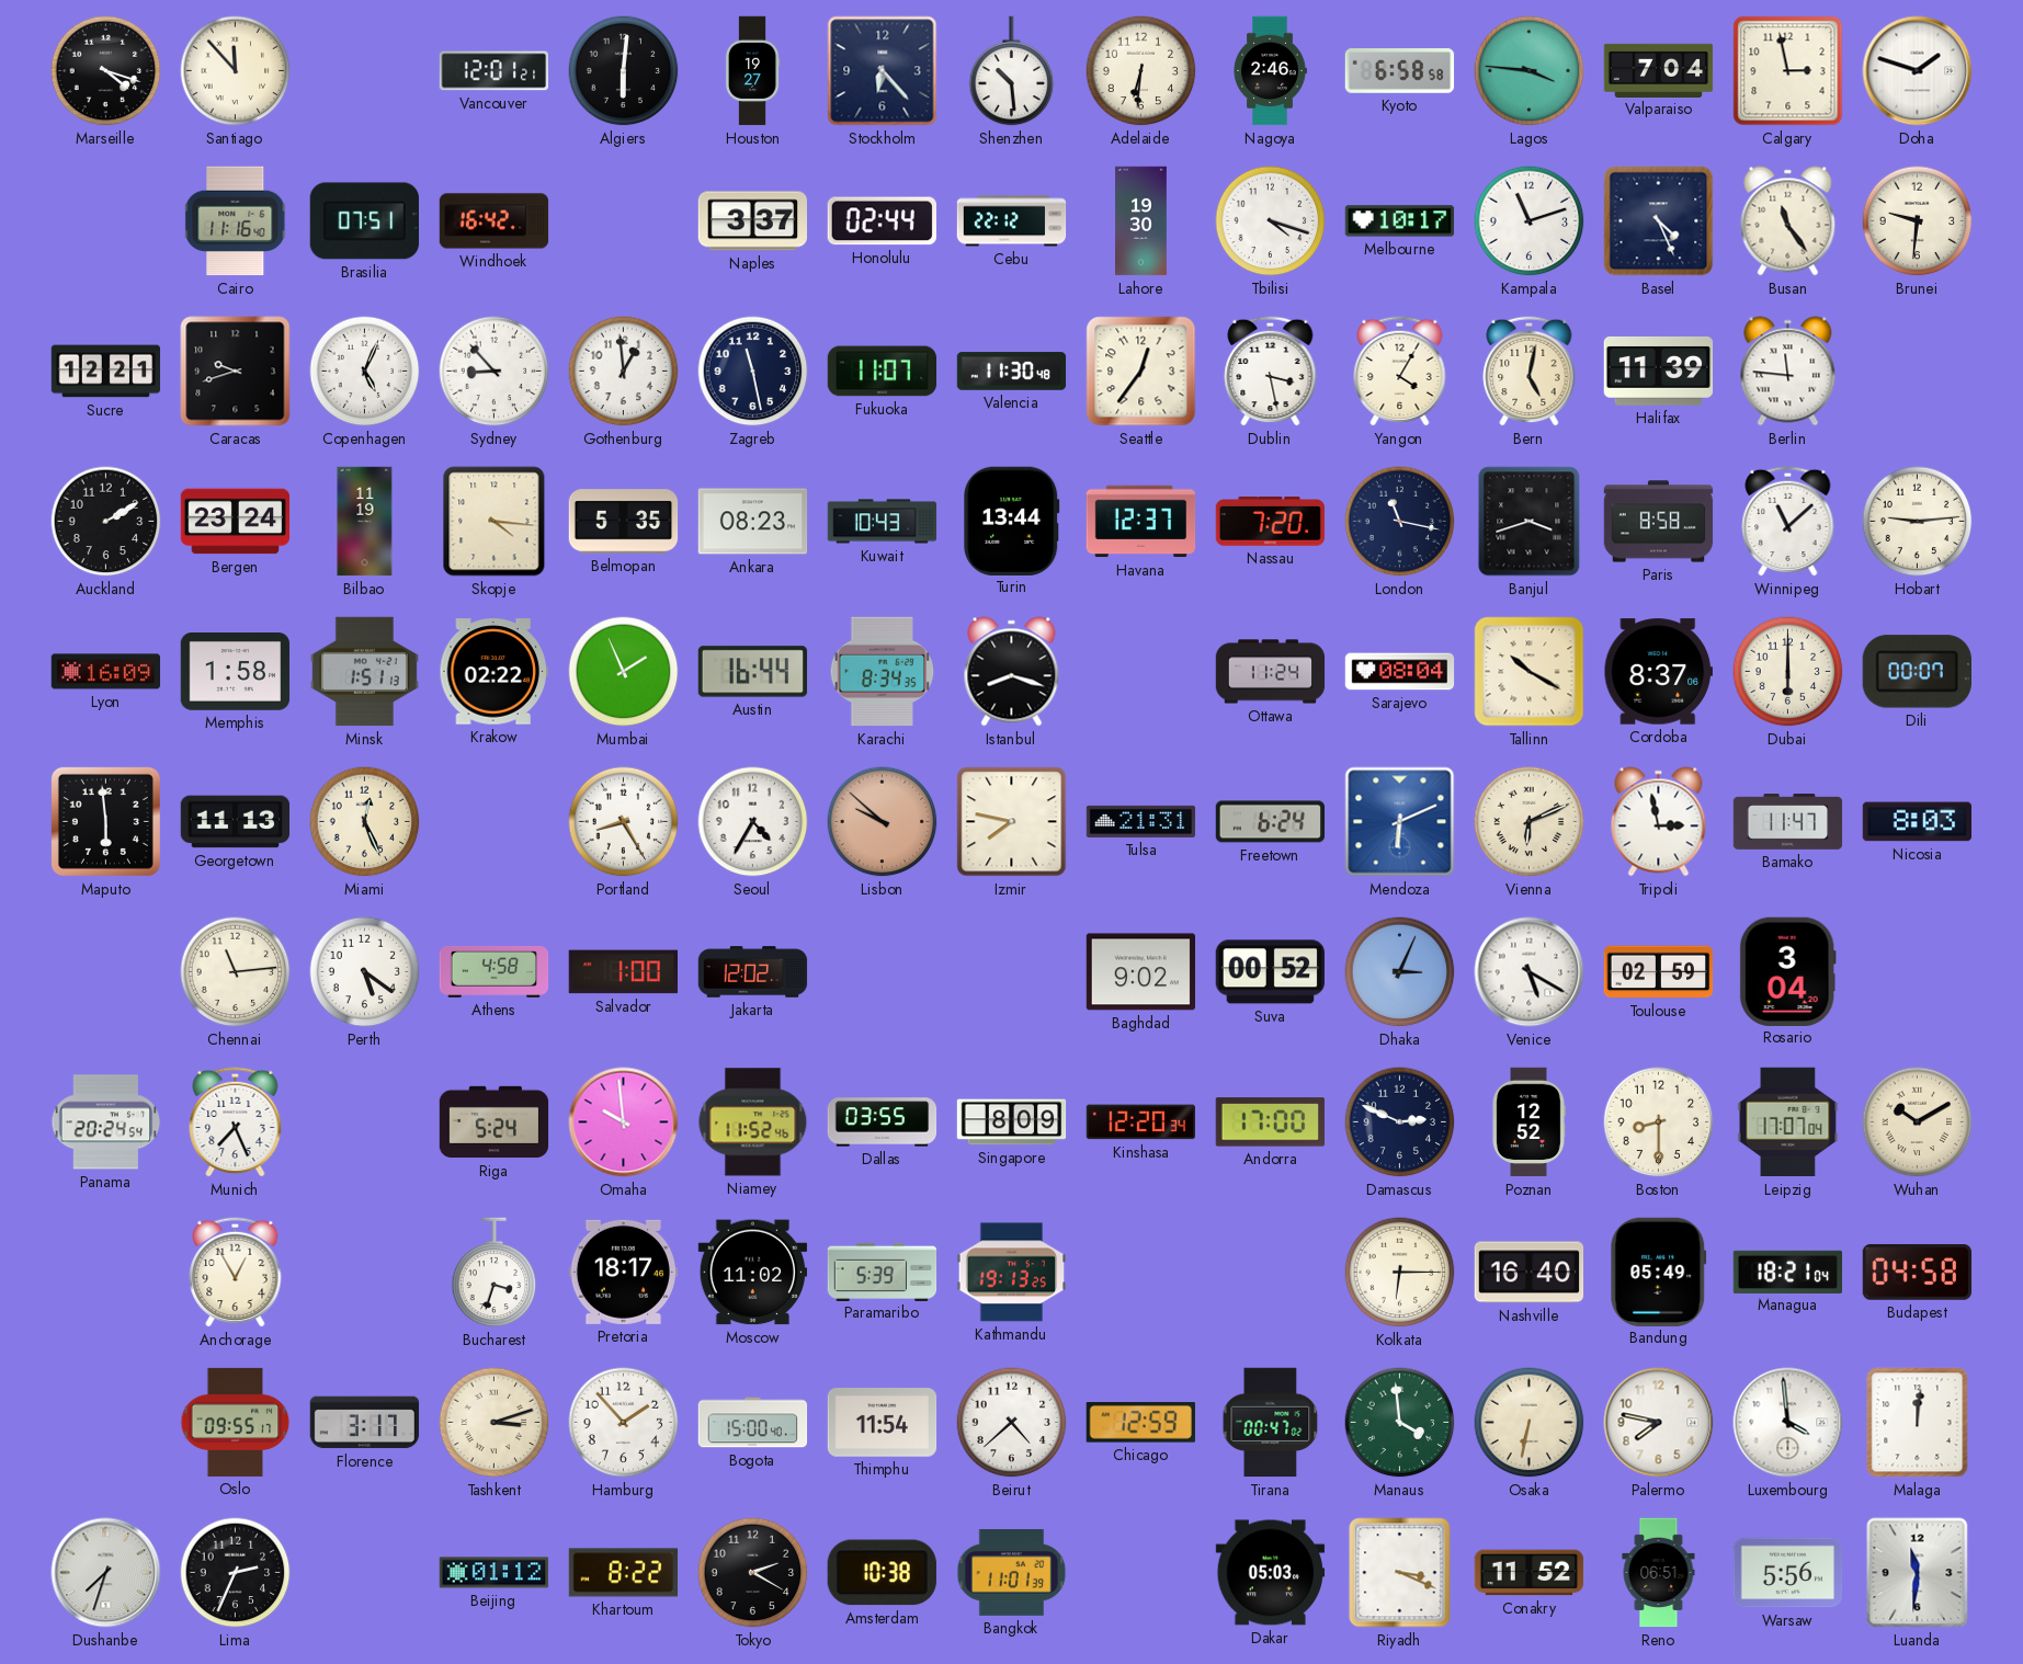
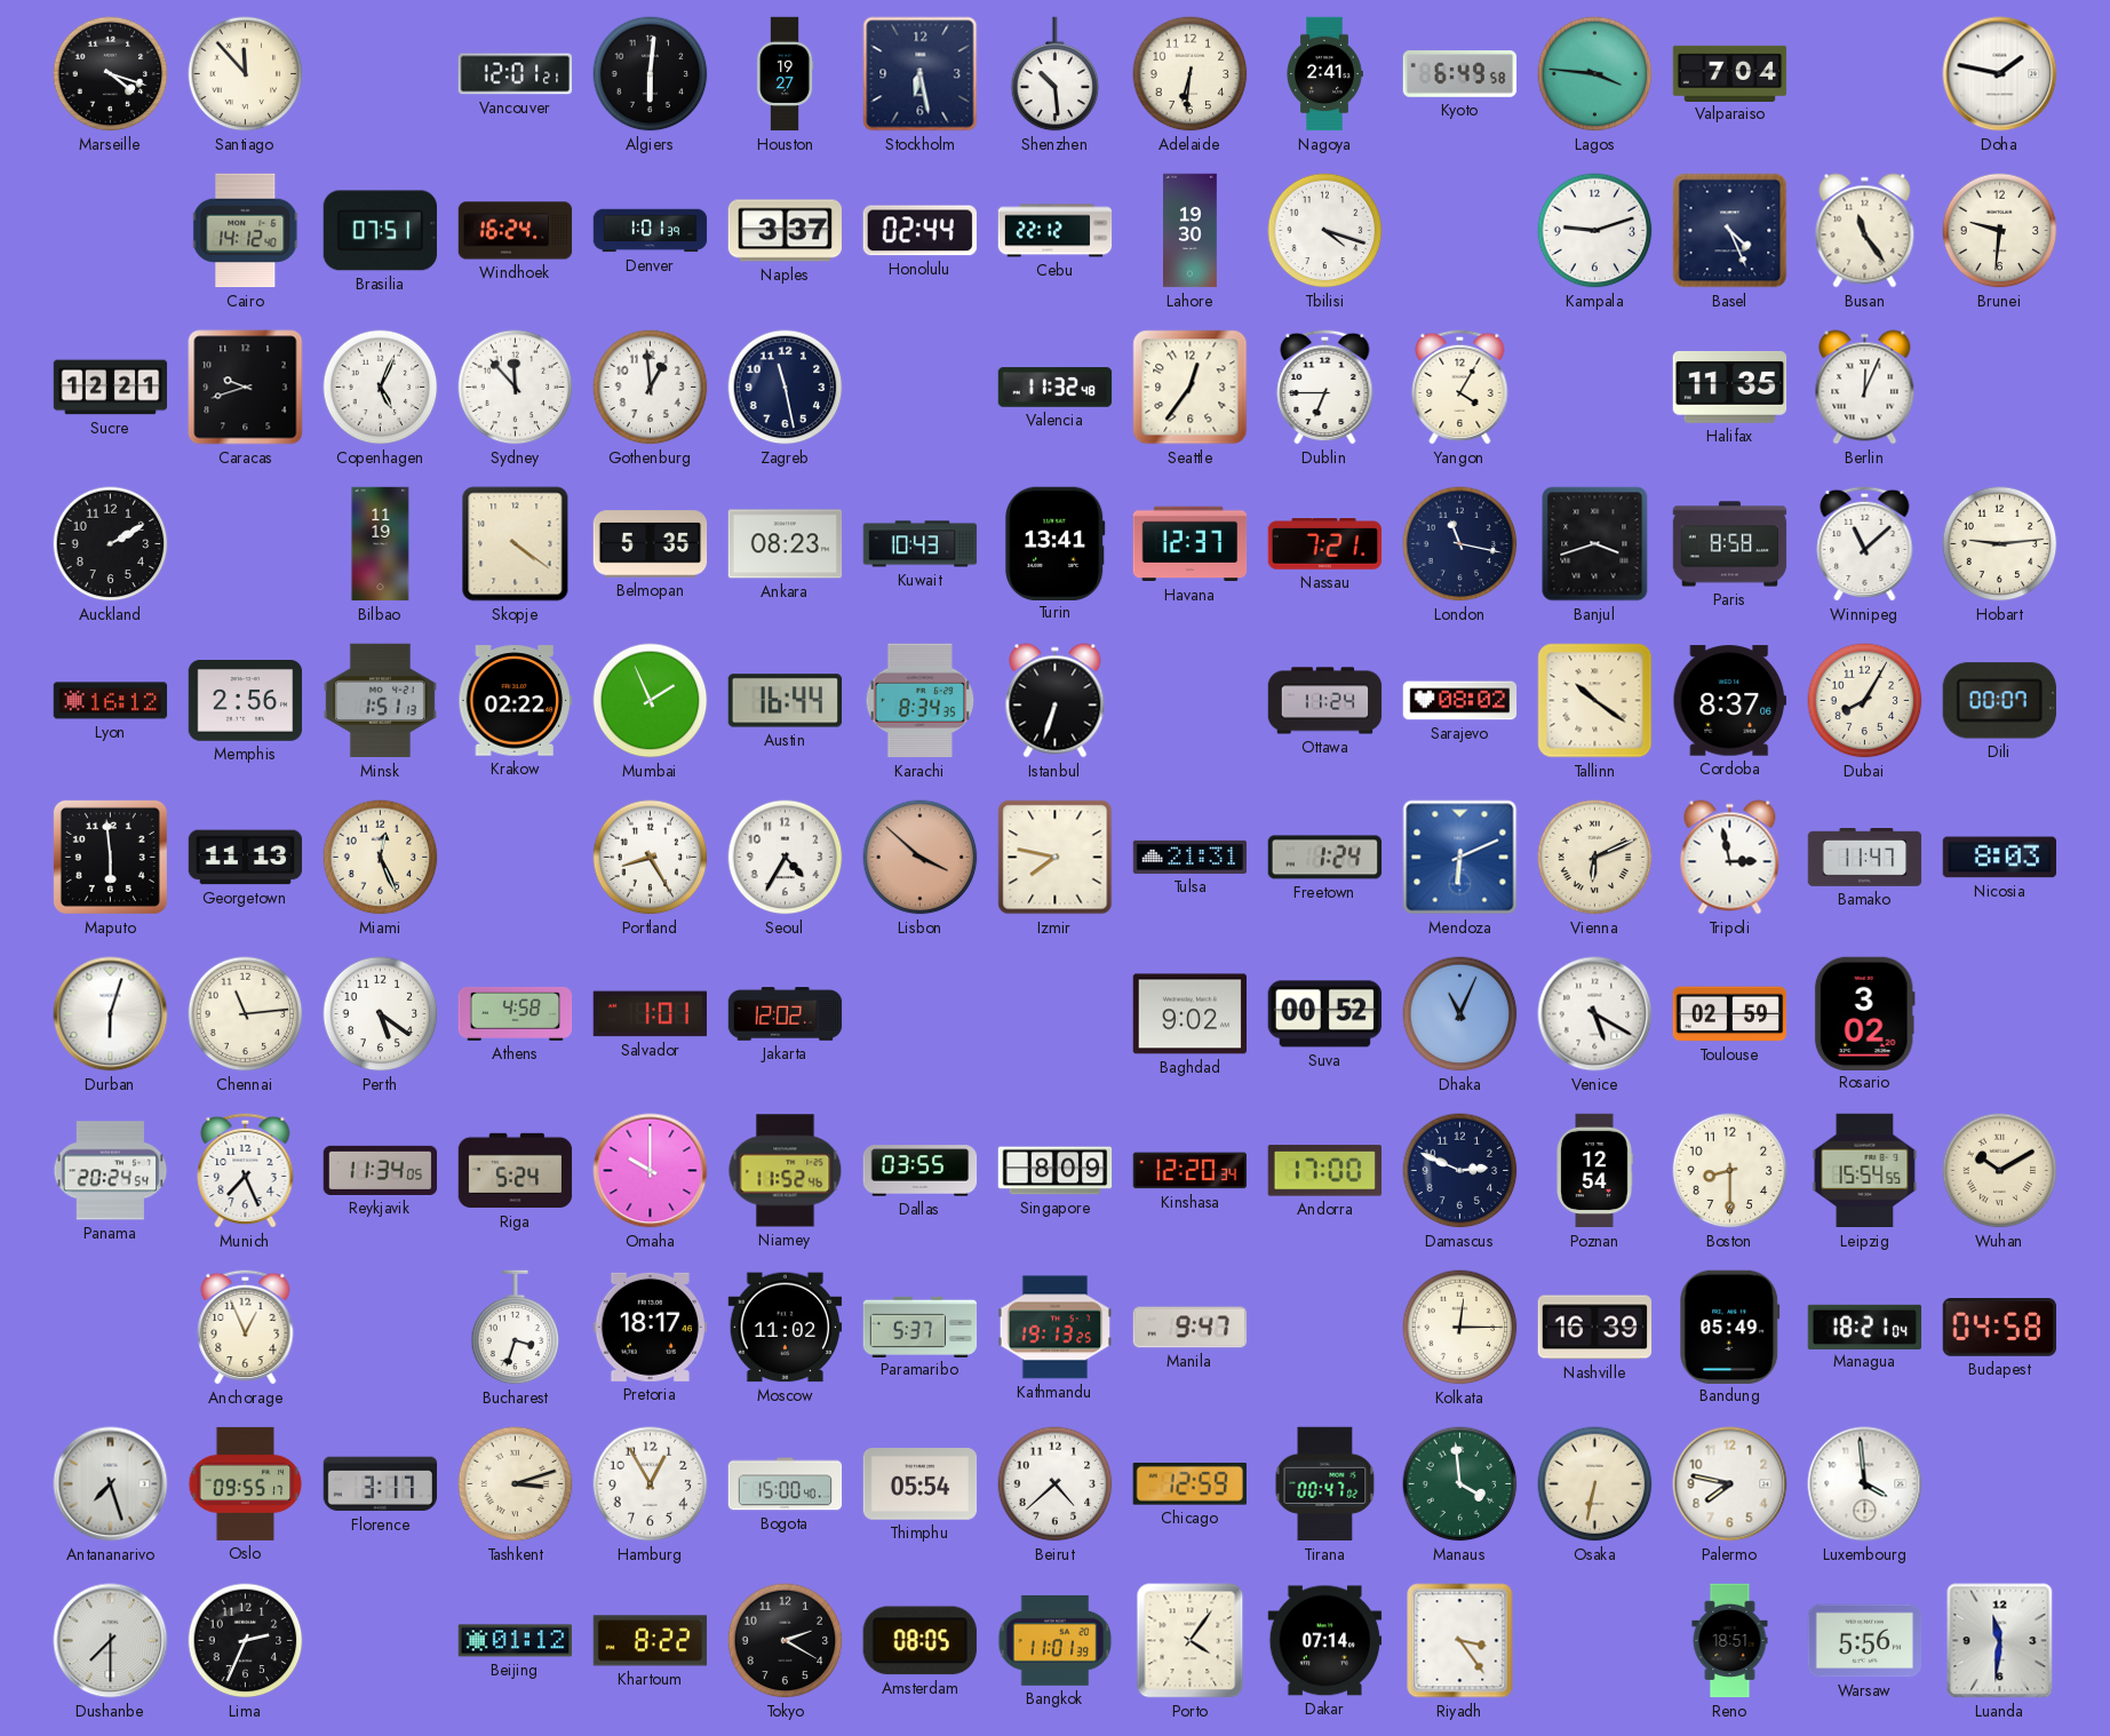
Stockholm: 6:23 -> 6:28
Nagoya: 2:46 -> 2:41
Kyoto: 6:58 -> 6:49
Calgary: 2:58 -> none
Doha: 1:48 -> 1:47
Cairo: 11:16 -> 14:12
Windhoek: 16:42 -> 16:24
Denver: none -> 1:01
Melbourne: 10:17 -> none
Kampala: 11:12 -> 9:12
Sydney: 8:53 -> 11:53
Fukuoka: 11:07 -> none
Valencia: 11:30 -> 11:32
Dublin: 3:28 -> 6:45
Bern: 5:02 -> none
Halifax: 11:39 -> 11:35
Berlin: 11:46 -> 12:04
Bergen: 23:24 -> none
Skopje: 4:16 -> 4:21
Turin: 13:44 -> 13:41
Nassau: 7:20 -> 7:21
Lyon: 16:09 -> 16:12
Memphis: 1:58 -> 2:56
Istanbul: 8:18 -> 6:33
Sarajevo: 08:04 -> 08:02
Tallinn: 10:20 -> 10:21
Dubai: 6:00 -> 8:05
Lisbon: 9:52 -> 3:52
Freetown: 6:24 -> 1:24
Durban: none -> 6:03
Salvador: 1:00 -> 1:01
Dhaka: 3:04 -> 11:04
Rosario: 3:04 -> 3:02
Reykjavik: none -> 11:34
Omaha: 9:59 -> 10:00
Poznan: 12:52 -> 12:54
Leipzig: 17:07 -> 15:54
Anchorage: 12:55 -> 12:56
Paramaribo: 5:39 -> 5:37
Manila: none -> 9:47
Kolkata: 6:15 -> 12:15
Nashville: 16:40 -> 16:39
Antananarivo: none -> 7:27
Hamburg: 1:53 -> 12:55
Thimphu: 11:54 -> 05:54
Malaga: 12:01 -> none
Dushanbe: 7:33 -> 7:30
Amsterdam: 10:38 -> 08:05
Porto: none -> 4:06
Dakar: 05:03 -> 07:14
Riyadh: 3:19 -> 3:24
Conakry: 11:52 -> none
Reno: 06:51 -> 18:51
